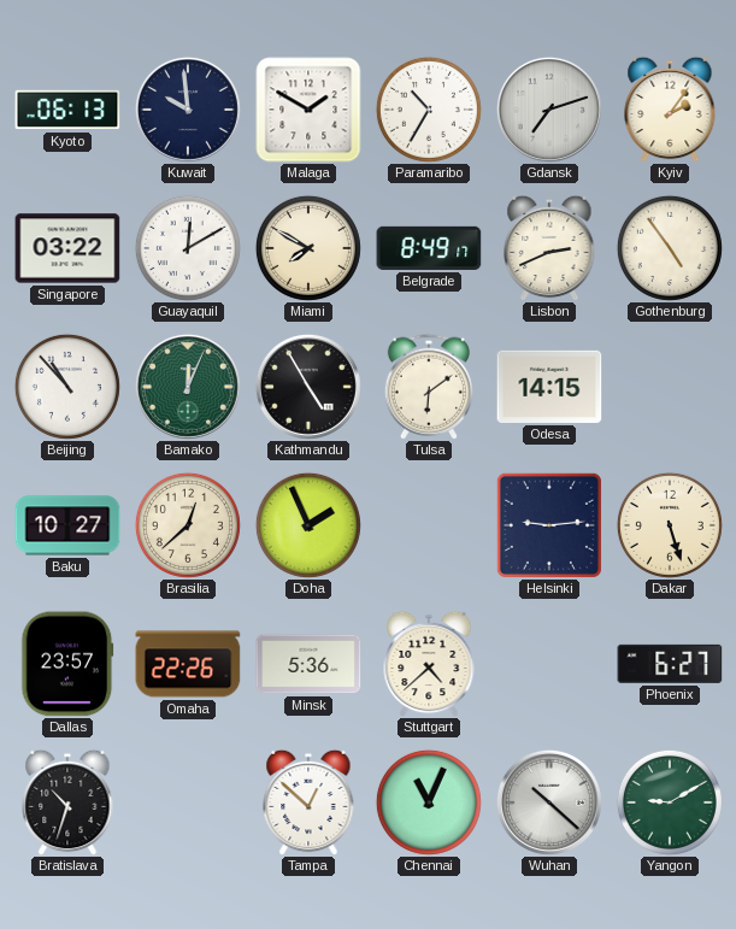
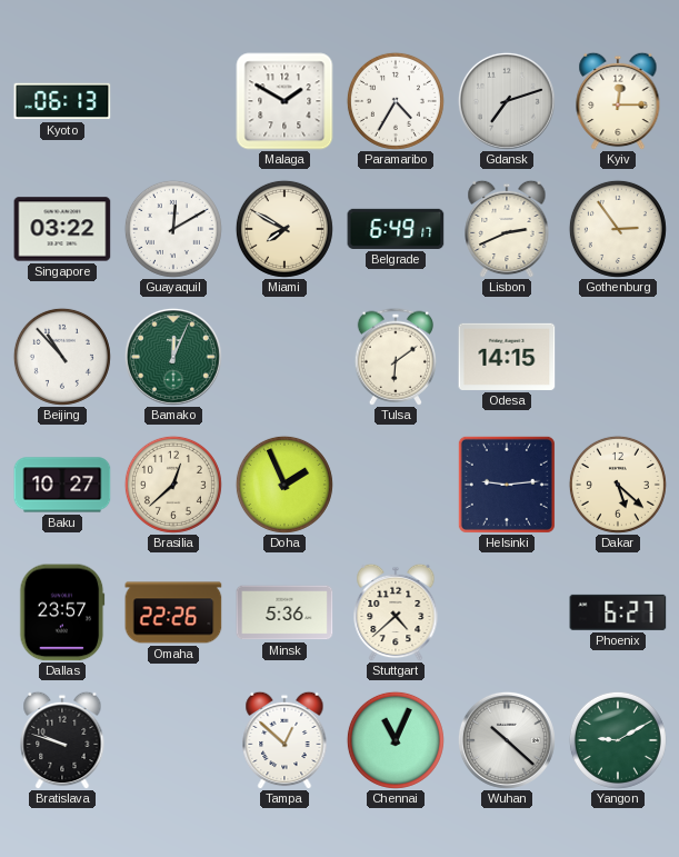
Kuwait: 9:59 -> none
Paramaribo: 10:35 -> 4:35
Kyiv: 2:06 -> 12:15
Belgrade: 8:49 -> 6:49
Gothenburg: 4:54 -> 2:54
Kathmandu: 4:55 -> none
Dakar: 5:27 -> 5:22
Bratislava: 10:33 -> 9:48
